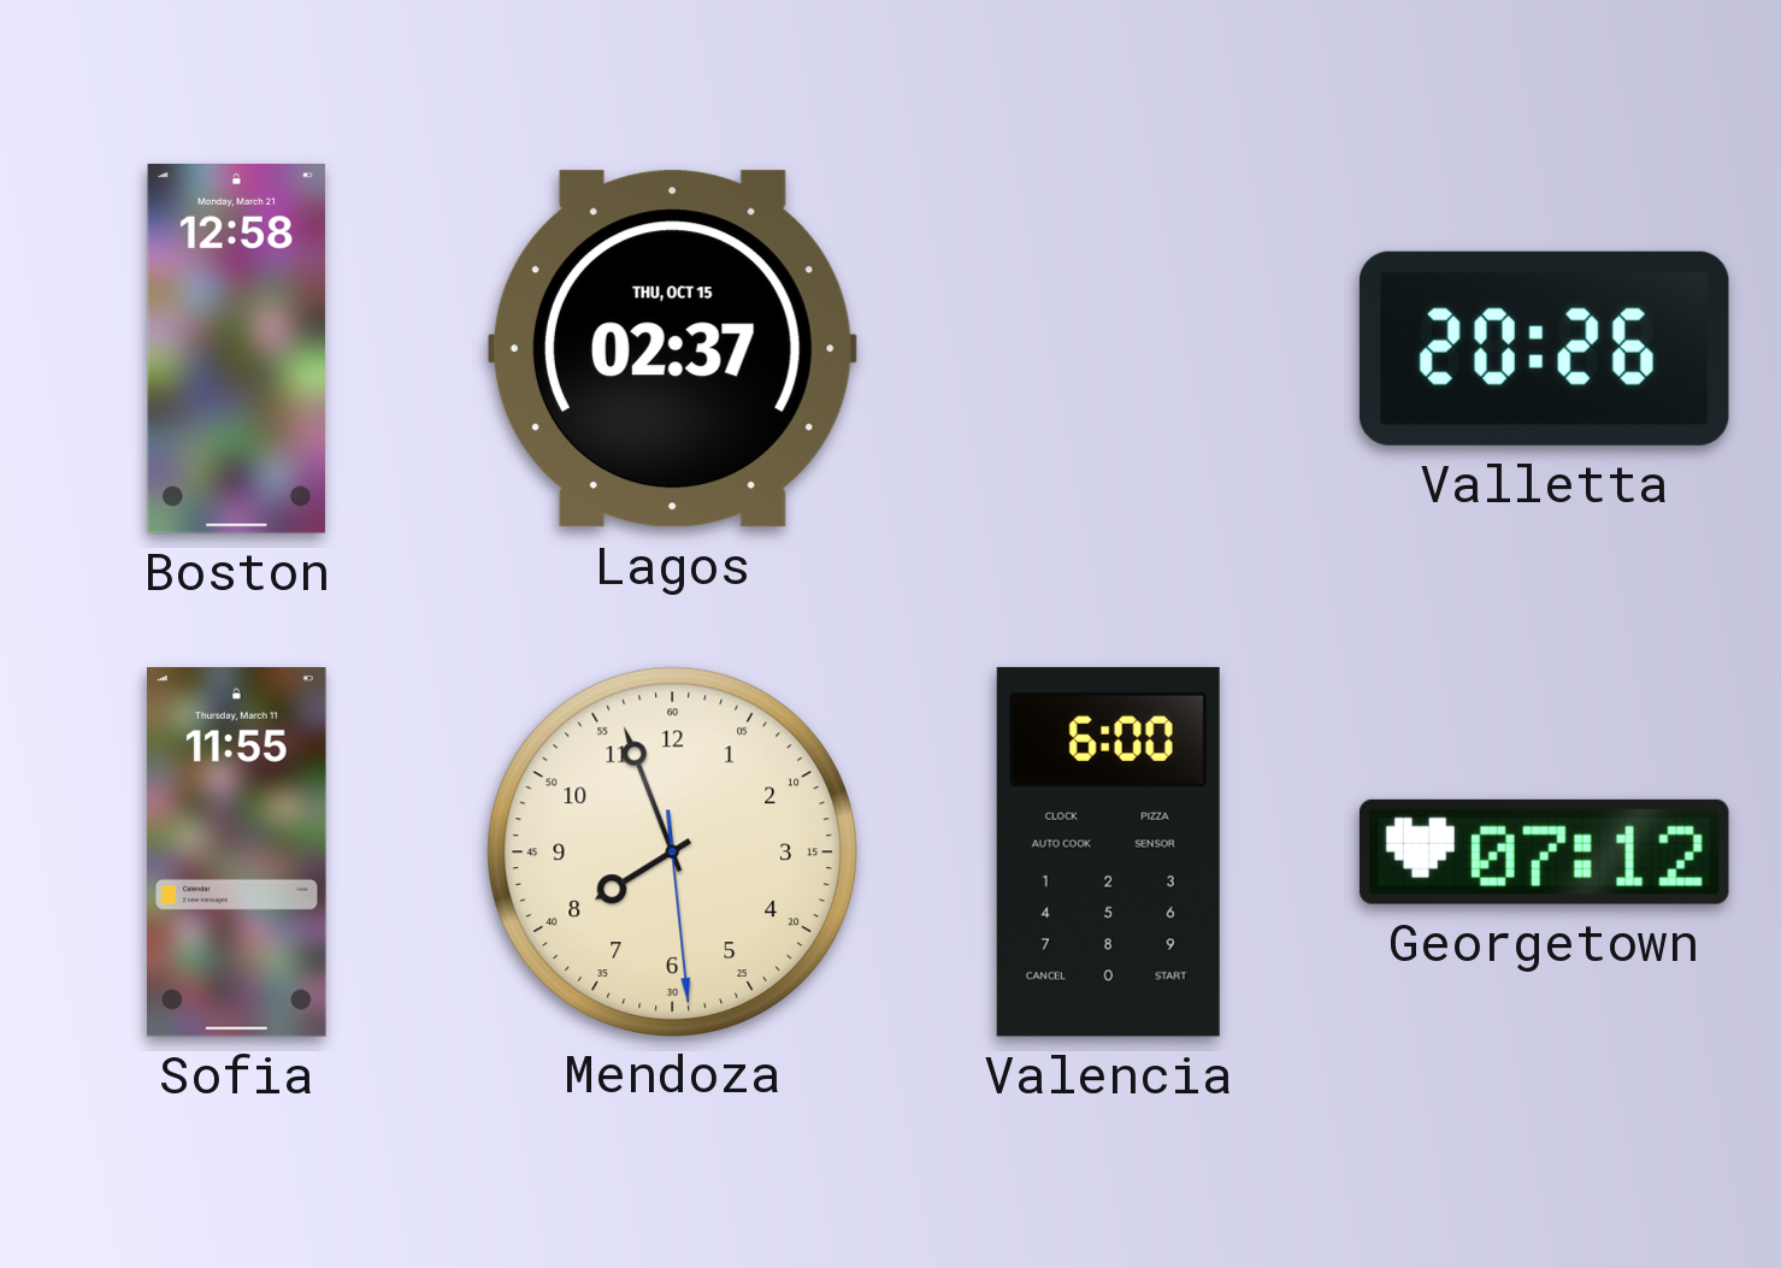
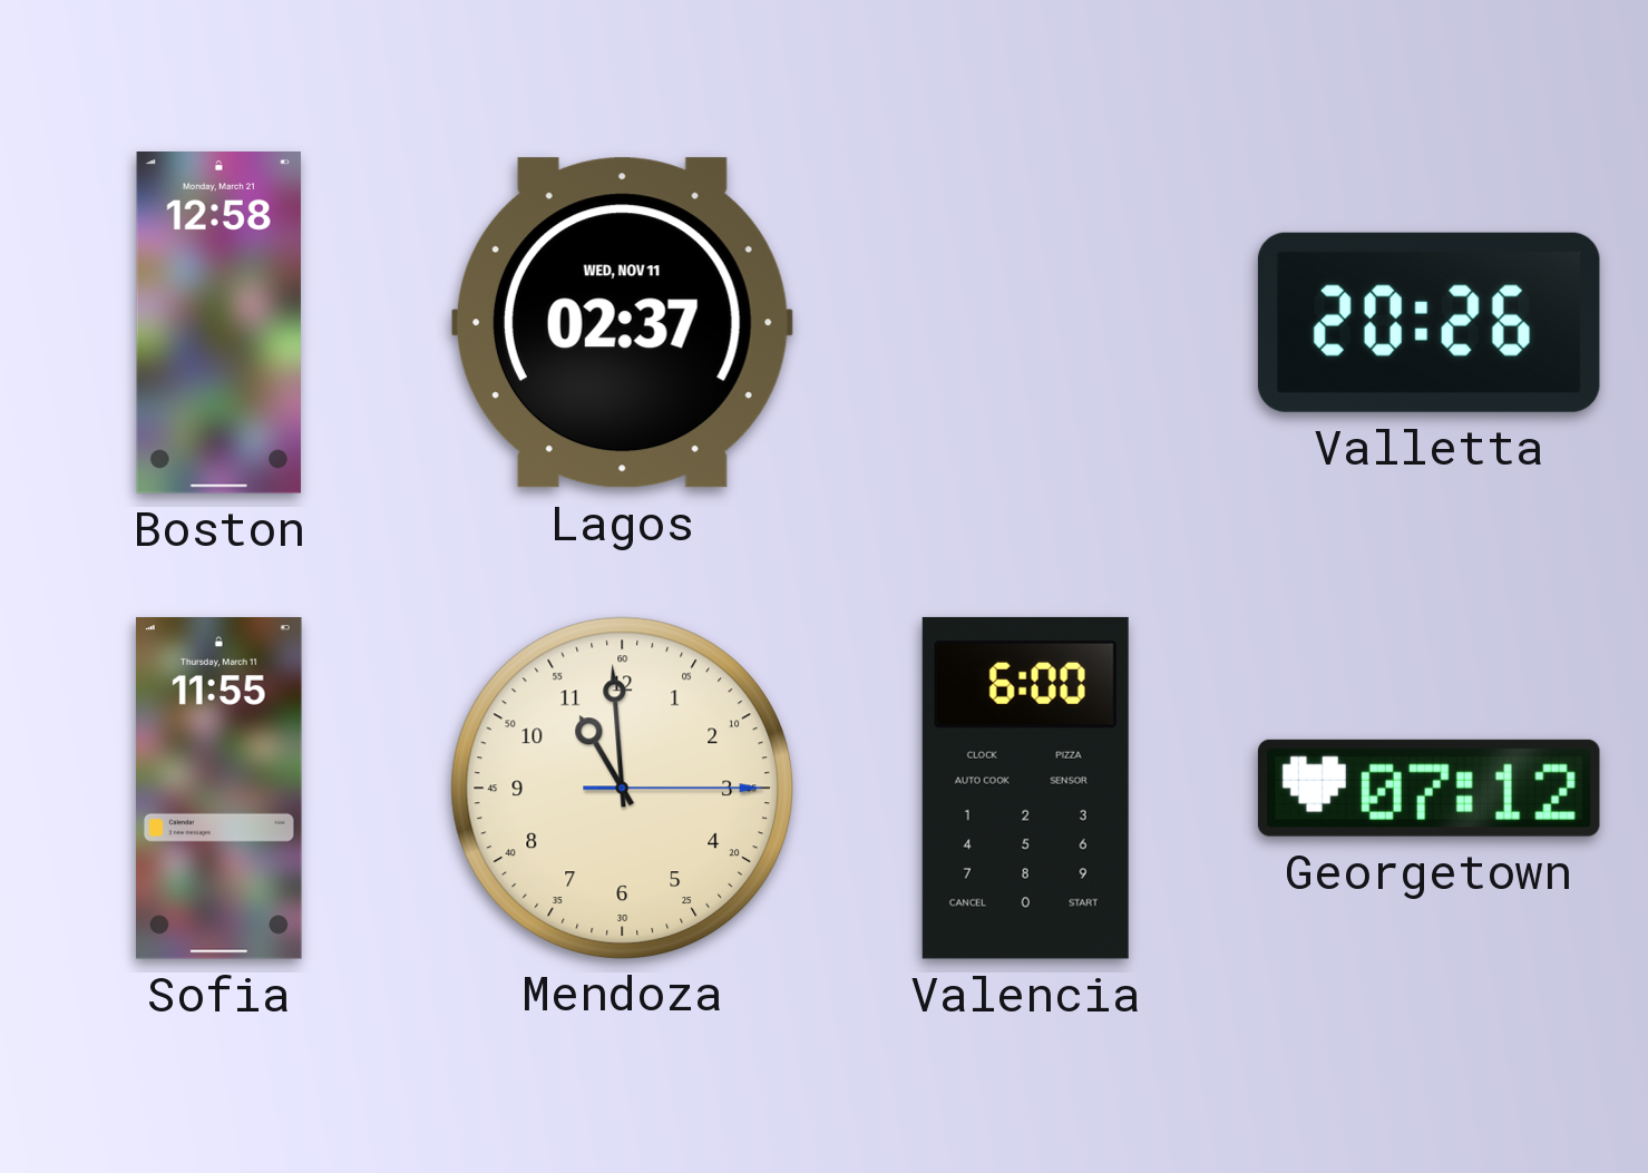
Lagos date: THU, OCT 15 -> WED, NOV 11
Mendoza: 7:56 -> 10:59
